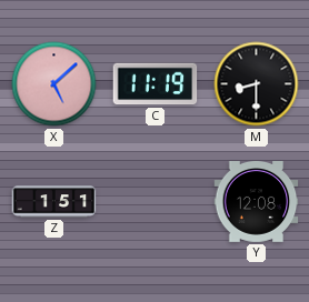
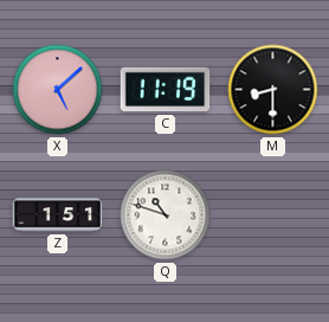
Q: none -> 10:48
Y: 12:08 -> none
